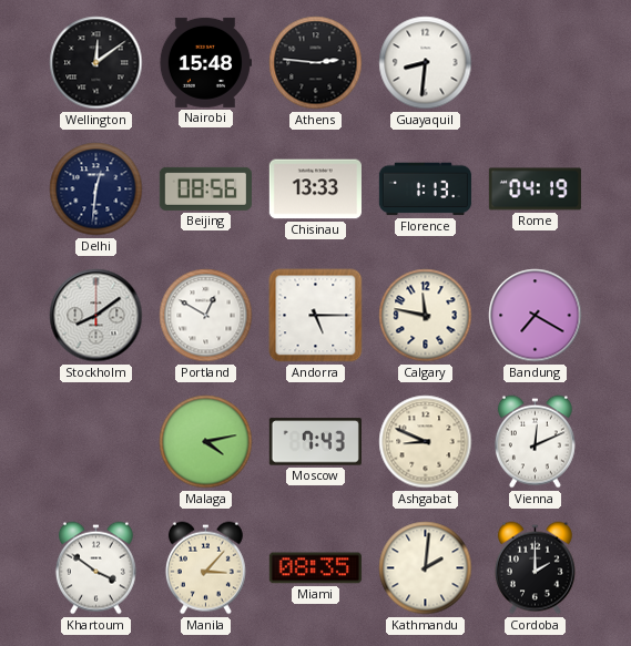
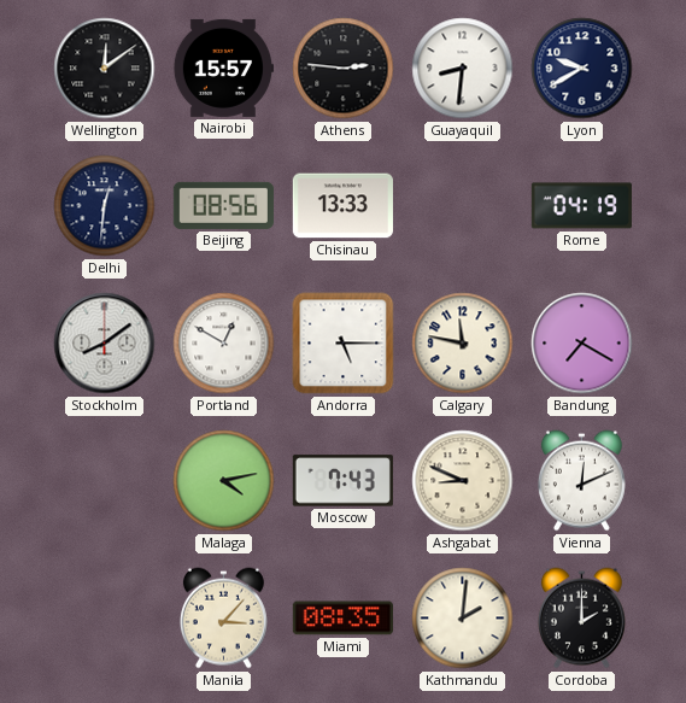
Nairobi: 15:48 -> 15:57
Lyon: none -> 9:40
Florence: 1:13 -> none
Khartoum: 3:51 -> none
